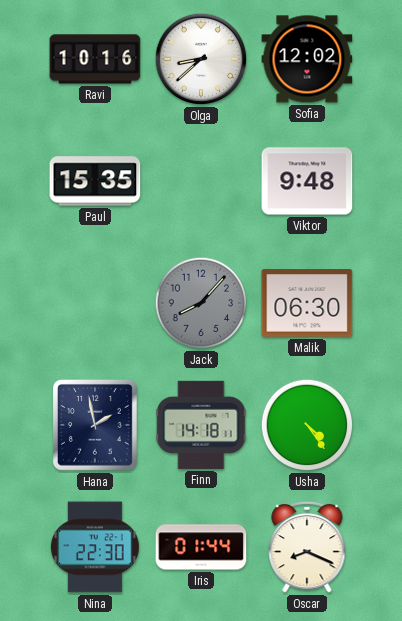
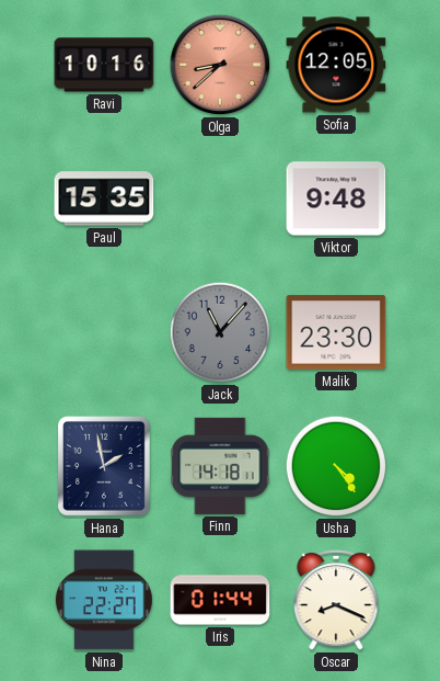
Olga dial: white -> salmon
Sofia: 12:02 -> 12:05
Jack: 8:07 -> 11:07
Malik: 06:30 -> 23:30
Nina: 22:30 -> 22:27
